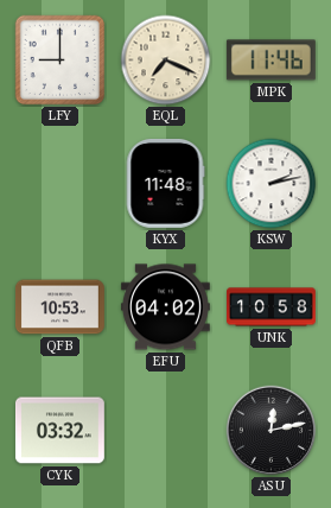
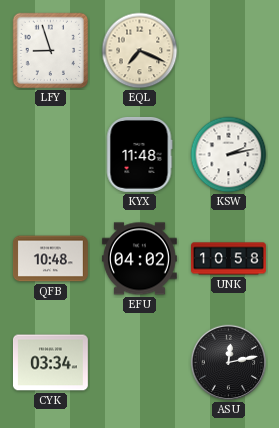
LFY: 9:00 -> 8:57
MPK: 11:46 -> none
QFB: 10:53 -> 10:48
CYK: 03:32 -> 03:34
